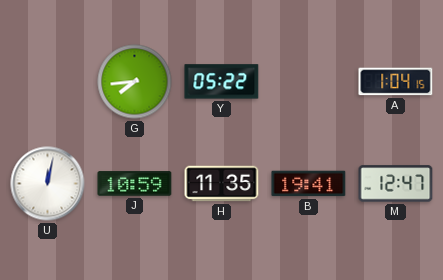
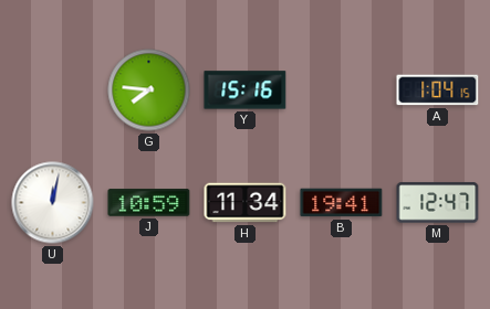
G: 7:44 -> 7:46
Y: 05:22 -> 15:16
H: 11:35 -> 11:34
